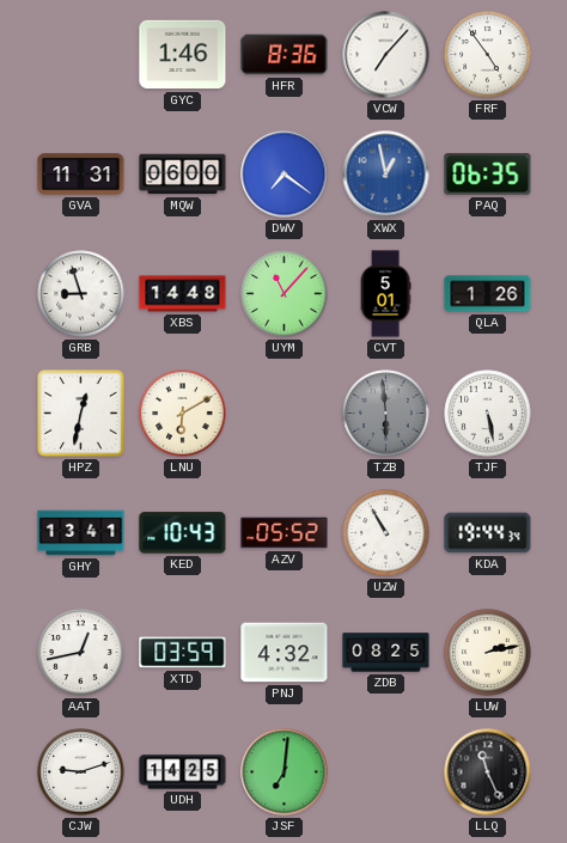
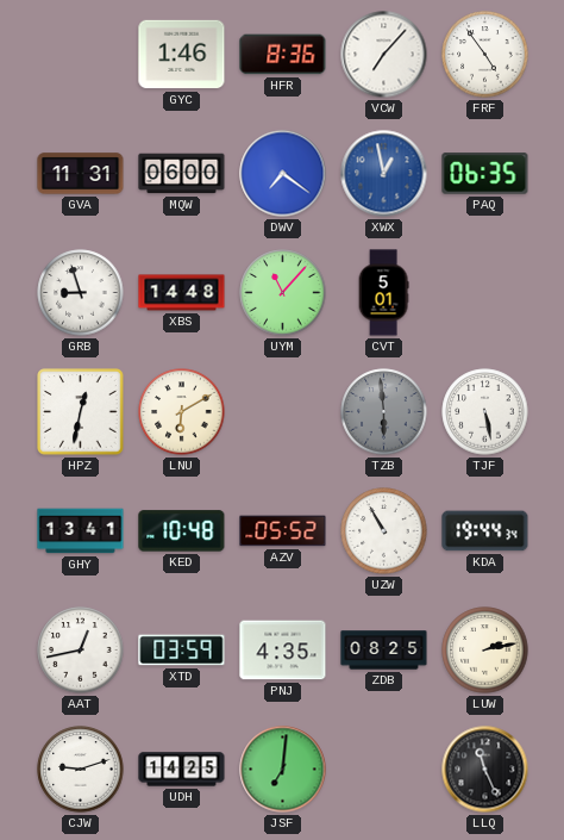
QLA: 1:26 -> none
KED: 10:43 -> 10:48
PNJ: 4:32 -> 4:35
